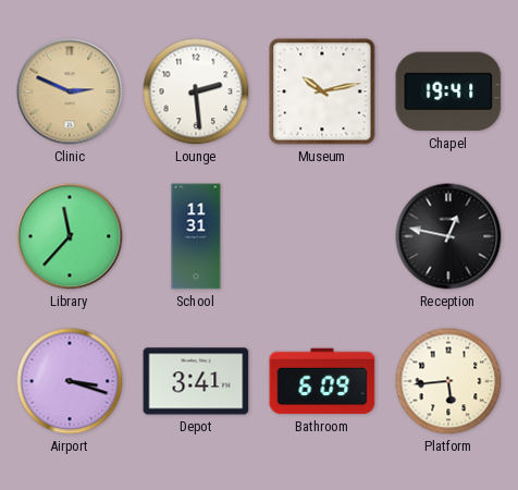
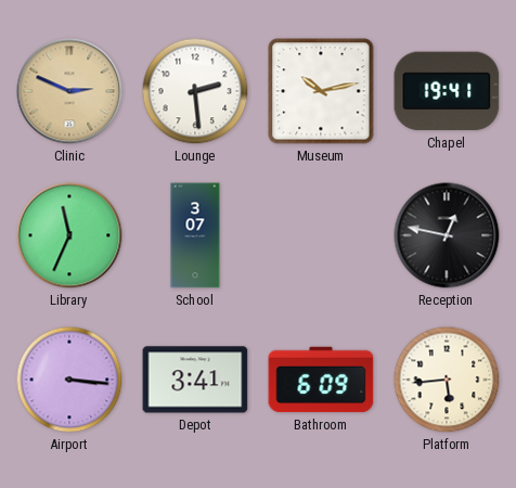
Library: 11:37 -> 11:34
School: 11:31 -> 3:07
Airport: 3:18 -> 3:16
